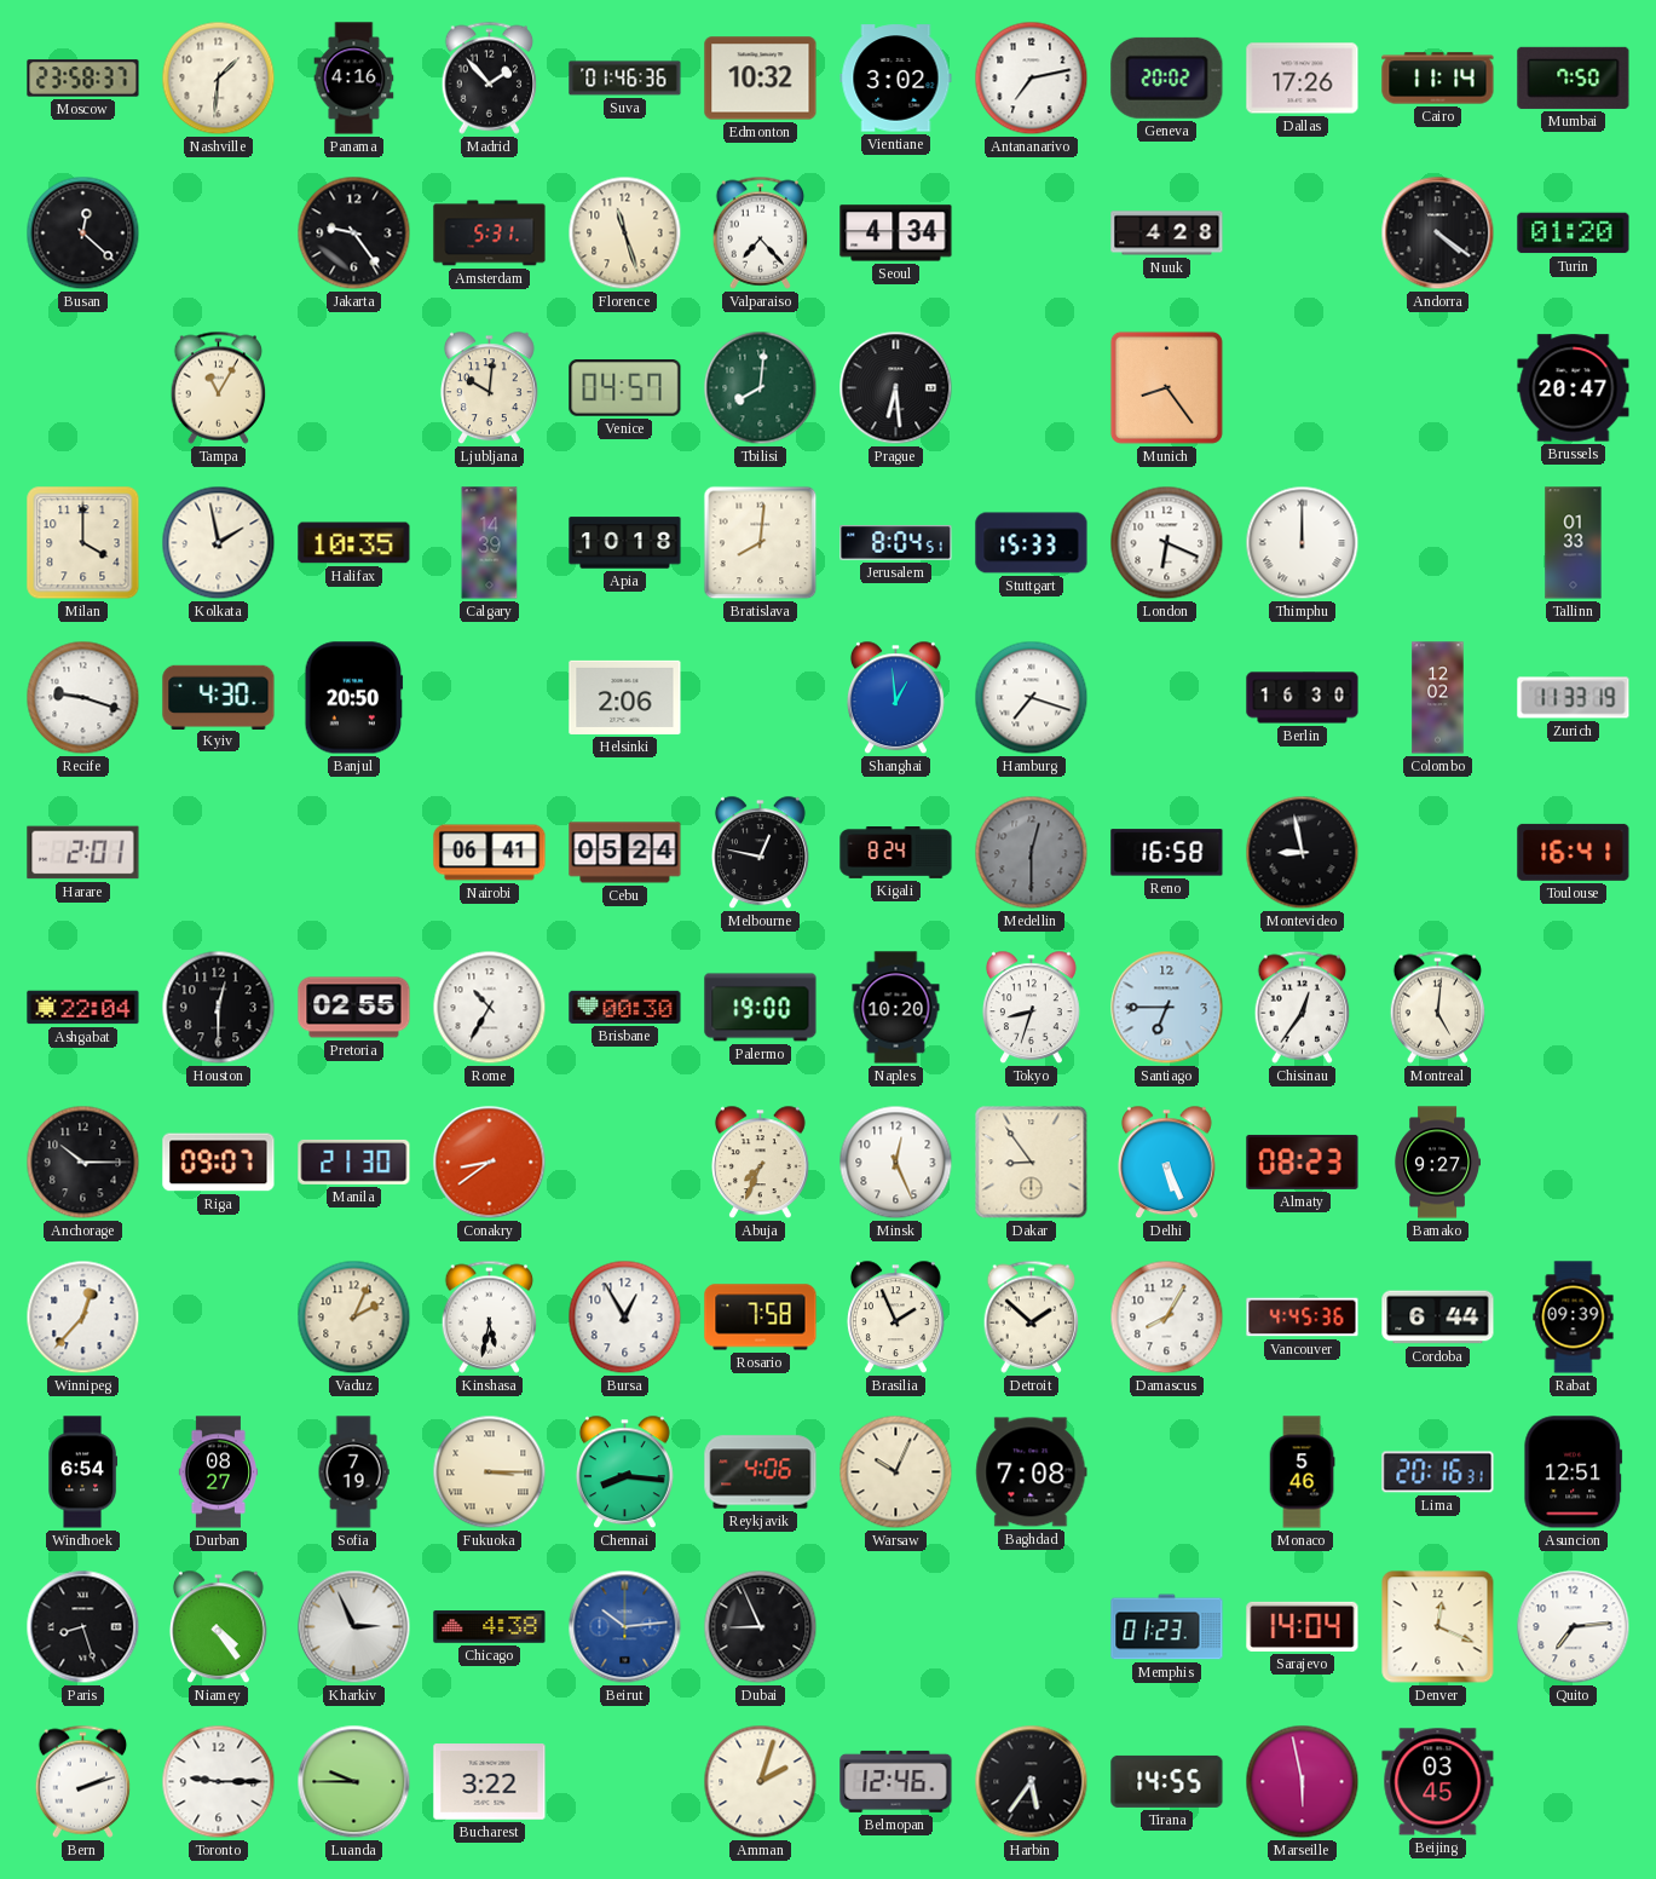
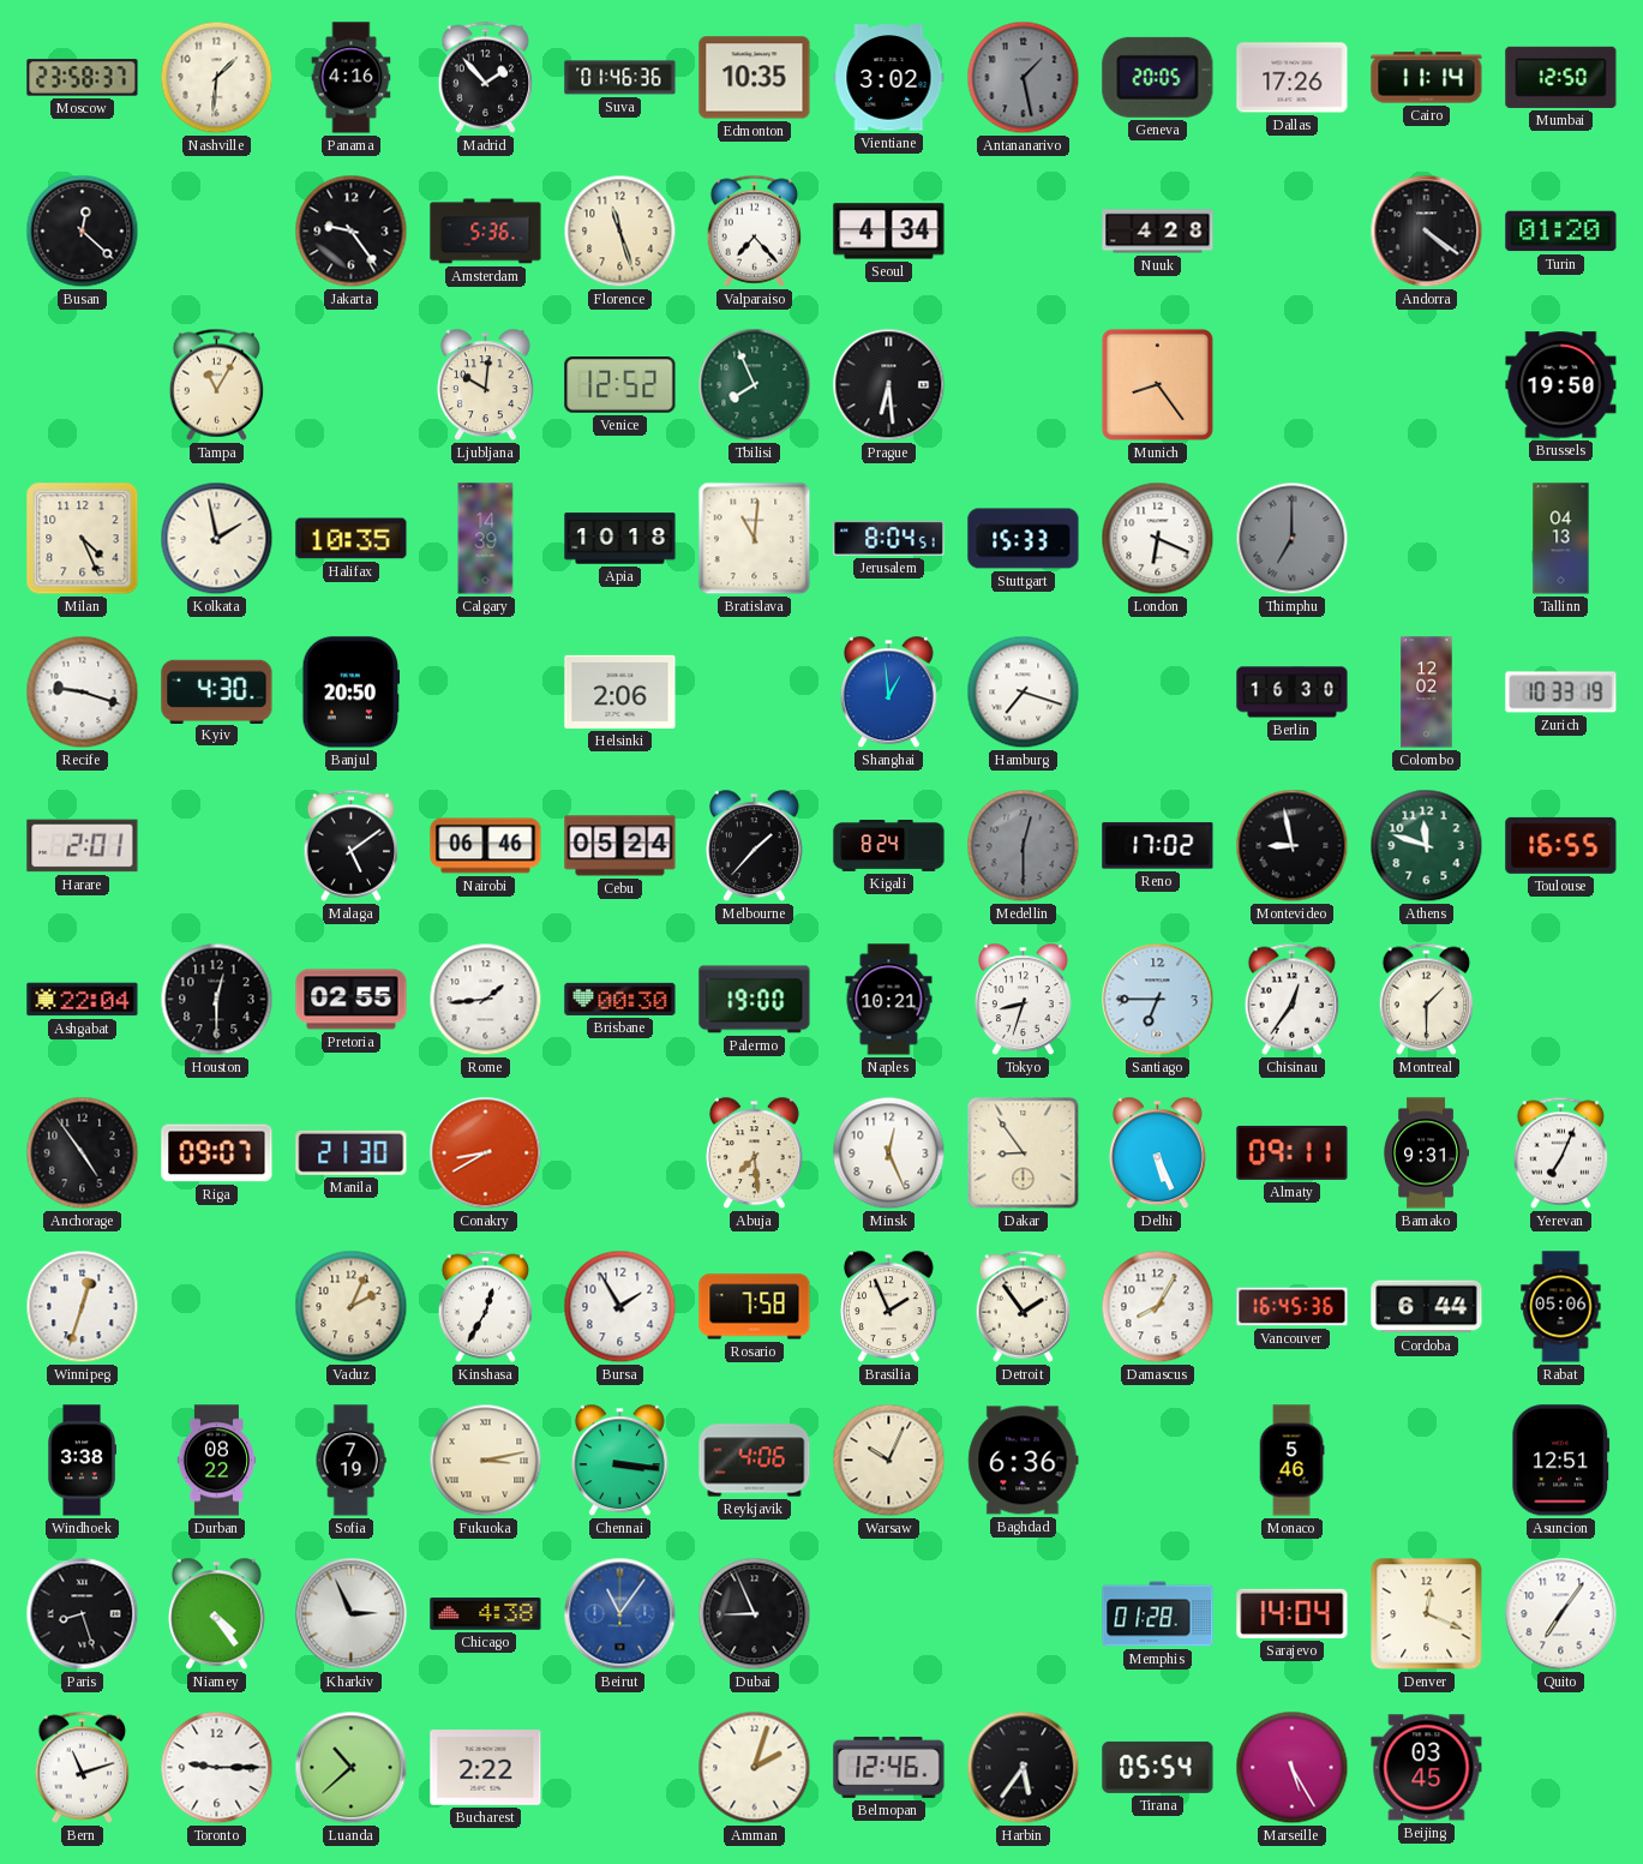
Edmonton: 10:32 -> 10:35
Antananarivo: 7:13 -> 1:28
Antananarivo dial: white -> grey
Geneva: 20:02 -> 20:05
Mumbai: 7:50 -> 12:50
Amsterdam: 5:31 -> 5:36
Venice: 04:57 -> 12:52
Tbilisi: 8:01 -> 7:56
Brussels: 20:47 -> 19:50
Milan: 4:00 -> 4:26
Bratislava: 8:01 -> 11:01
Thimphu: 12:00 -> 7:00
Thimphu dial: white -> grey
Tallinn: 01:33 -> 04:13
Zurich: 11:33 -> 10:33
Malaga: none -> 5:09
Nairobi: 06:41 -> 06:46
Melbourne: 12:47 -> 1:37
Reno: 16:58 -> 17:02
Athens: none -> 11:48
Toulouse: 16:41 -> 16:55
Rome: 10:35 -> 1:44
Naples: 10:20 -> 10:21
Montreal: 5:01 -> 1:30
Anchorage: 10:15 -> 4:54
Conakry: 8:39 -> 8:40
Abuja: 7:34 -> 7:29
Almaty: 08:23 -> 09:11
Bamako: 9:27 -> 9:31
Yerevan: none -> 7:04
Winnipeg: 12:37 -> 12:33
Kinshasa: 5:32 -> 12:35
Bursa: 12:55 -> 1:55
Detroit: 1:52 -> 1:54
Vancouver: 4:45 -> 16:45
Rabat: 09:39 -> 05:06
Windhoek: 6:54 -> 3:38
Durban: 08:27 -> 08:22
Fukuoka: 3:15 -> 3:13
Chennai: 8:16 -> 3:16
Baghdad: 7:08 -> 6:36
Lima: 20:16 -> none
Beirut: 10:14 -> 11:06
Memphis: 01:23 -> 01:28
Quito: 7:14 -> 7:06
Bern: 2:12 -> 11:12
Luanda: 9:45 -> 10:38
Bucharest: 3:22 -> 2:22
Tirana: 14:55 -> 05:54
Marseille: 5:58 -> 5:25
